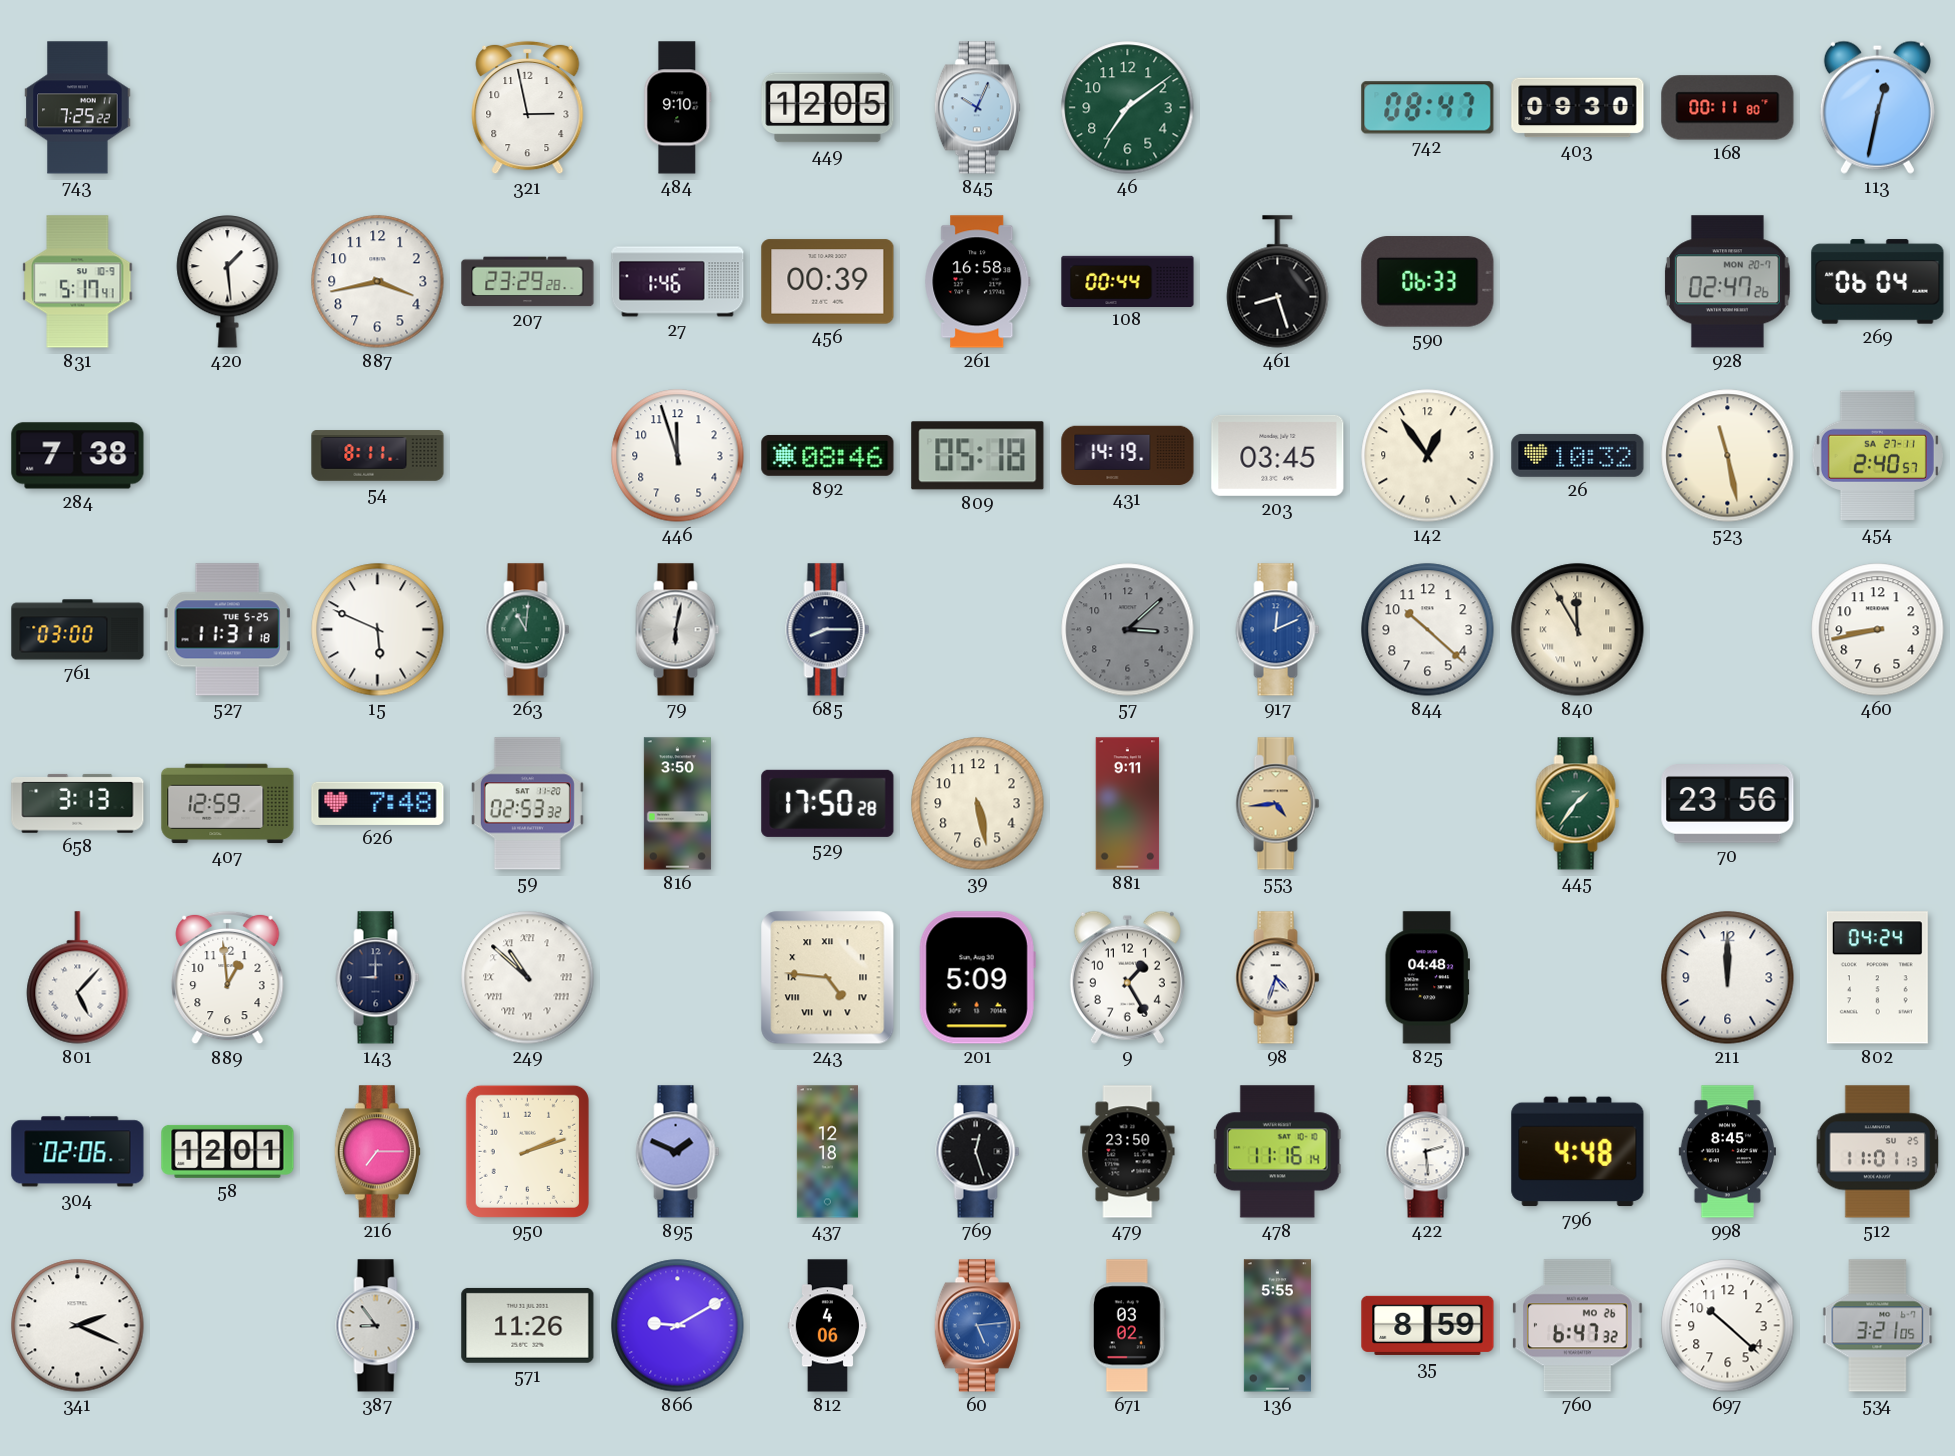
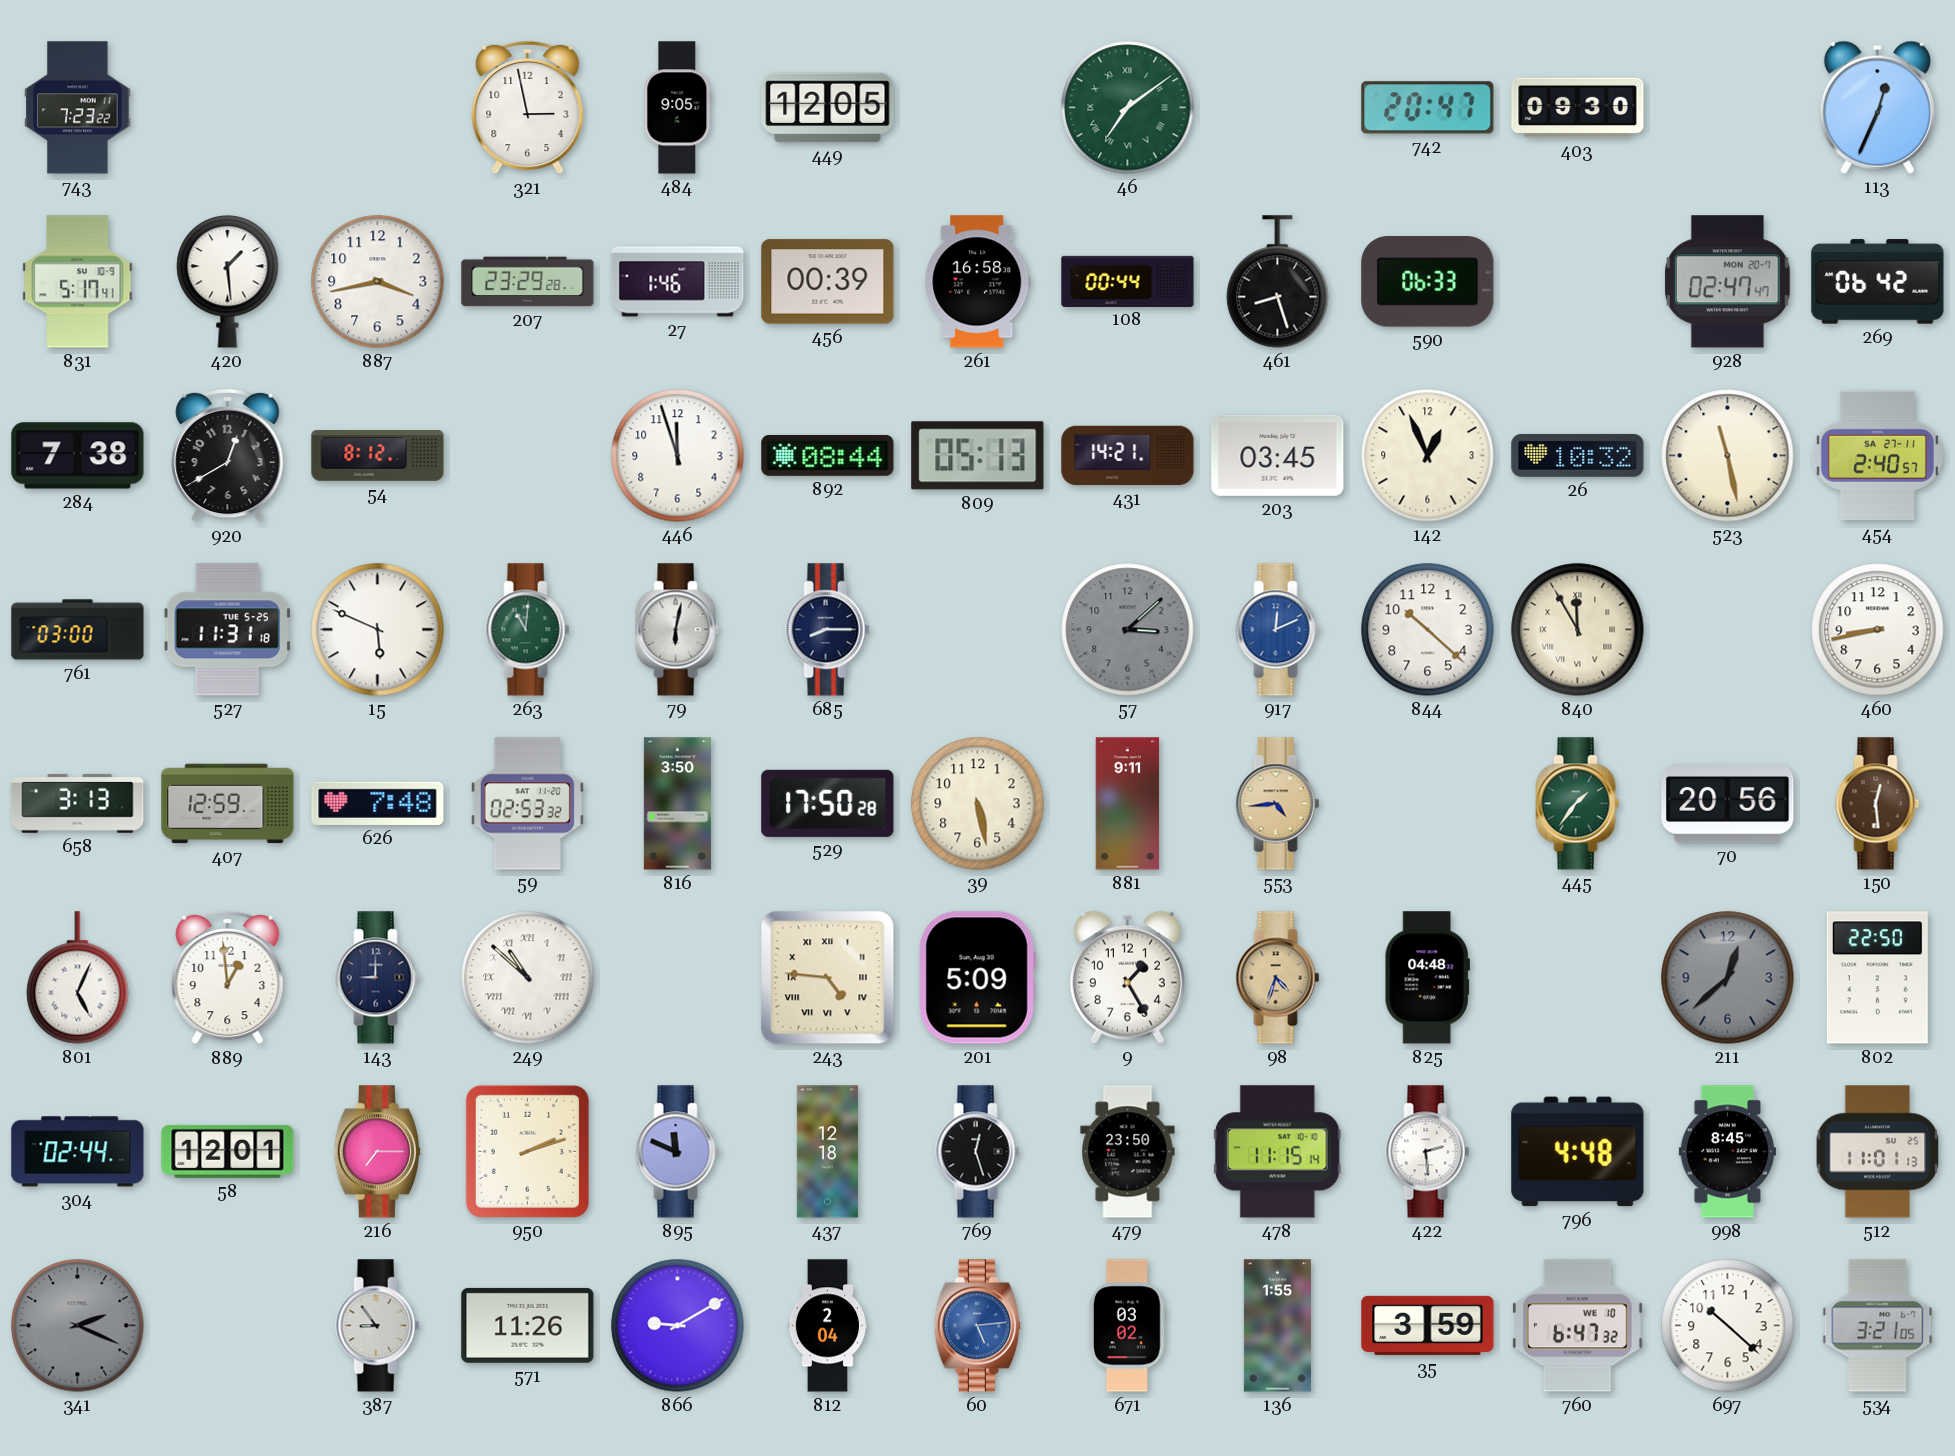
743: 7:25 -> 7:23
484: 9:10 -> 9:05
845: 10:04 -> none
46 numerals: Arabic -> Roman
742: 08:47 -> 20:47
168: 00:11 -> none
113: 12:32 -> 12:34
928: 02:47:26 -> 02:47:47
269: 06:04 -> 06:42
920: none -> 12:40
54: 8:11 -> 8:12
892: 08:46 -> 08:44
809: 05:18 -> 05:13
431: 14:19 -> 14:21
142: 12:54 -> 12:56
70: 23:56 -> 20:56
150: none -> 12:29
801: 5:07 -> 5:04
98 dial: white -> champagne
211: 12:00 -> 12:38
211 dial: white -> grey
802: 04:24 -> 22:50
304: 02:06 -> 02:44
895: 1:49 -> 11:49
478: 11:16 -> 11:15
341 dial: white -> grey
812: 4:06 -> 2:04
136: 5:55 -> 1:55
35: 8:59 -> 3:59
760 date: MO 26 -> WE 10
